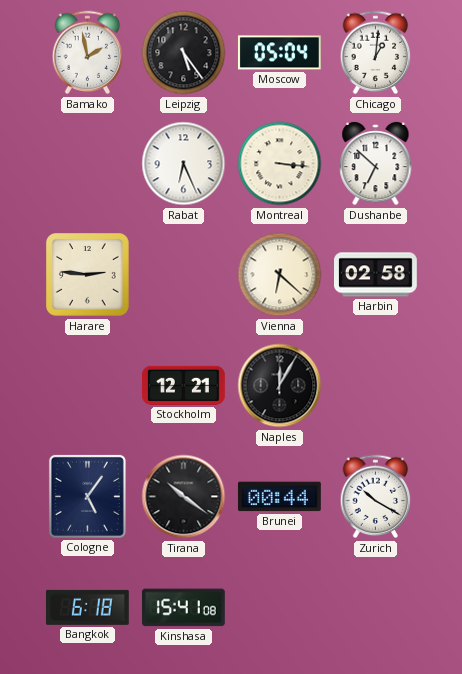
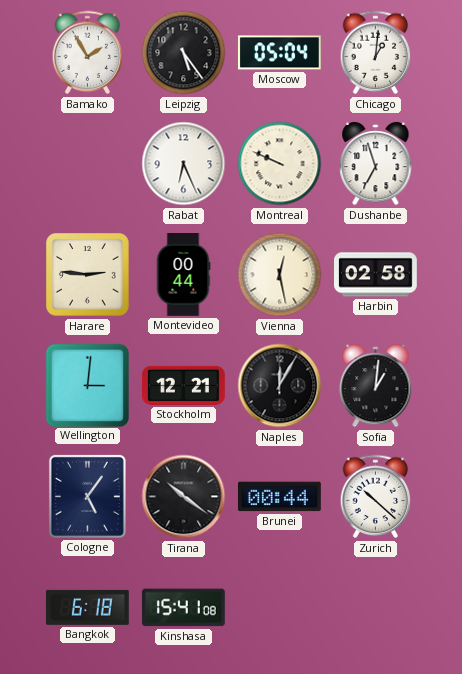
Bamako: 1:58 -> 1:55
Montreal: 3:16 -> 9:49
Dushanbe: 6:52 -> 6:57
Montevideo: none -> 00:44
Vienna: 6:22 -> 12:28
Wellington: none -> 3:01
Sofia: none -> 1:01
Zurich: 10:20 -> 10:22
